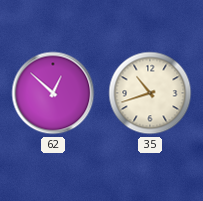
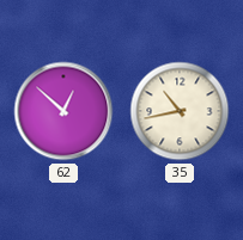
35: 10:42 -> 10:43
